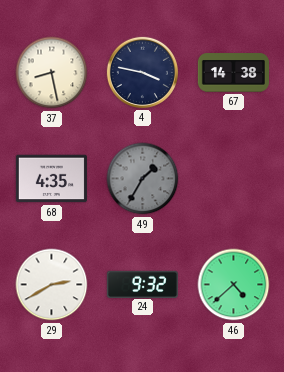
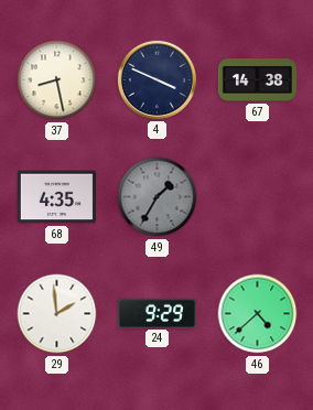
4: 3:47 -> 3:49
29: 2:40 -> 1:59
24: 9:32 -> 9:29
